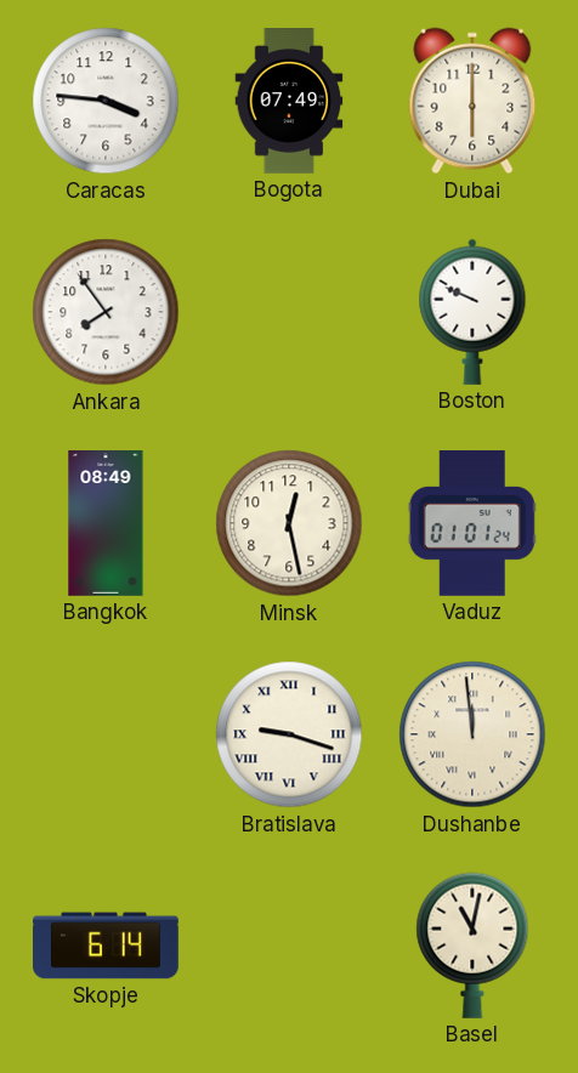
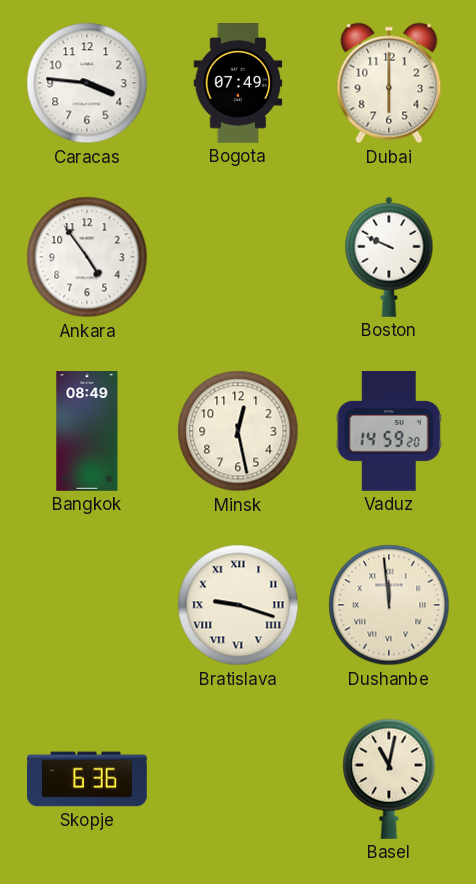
Ankara: 7:54 -> 4:54
Vaduz: 01:01 -> 14:59
Skopje: 6:14 -> 6:36
